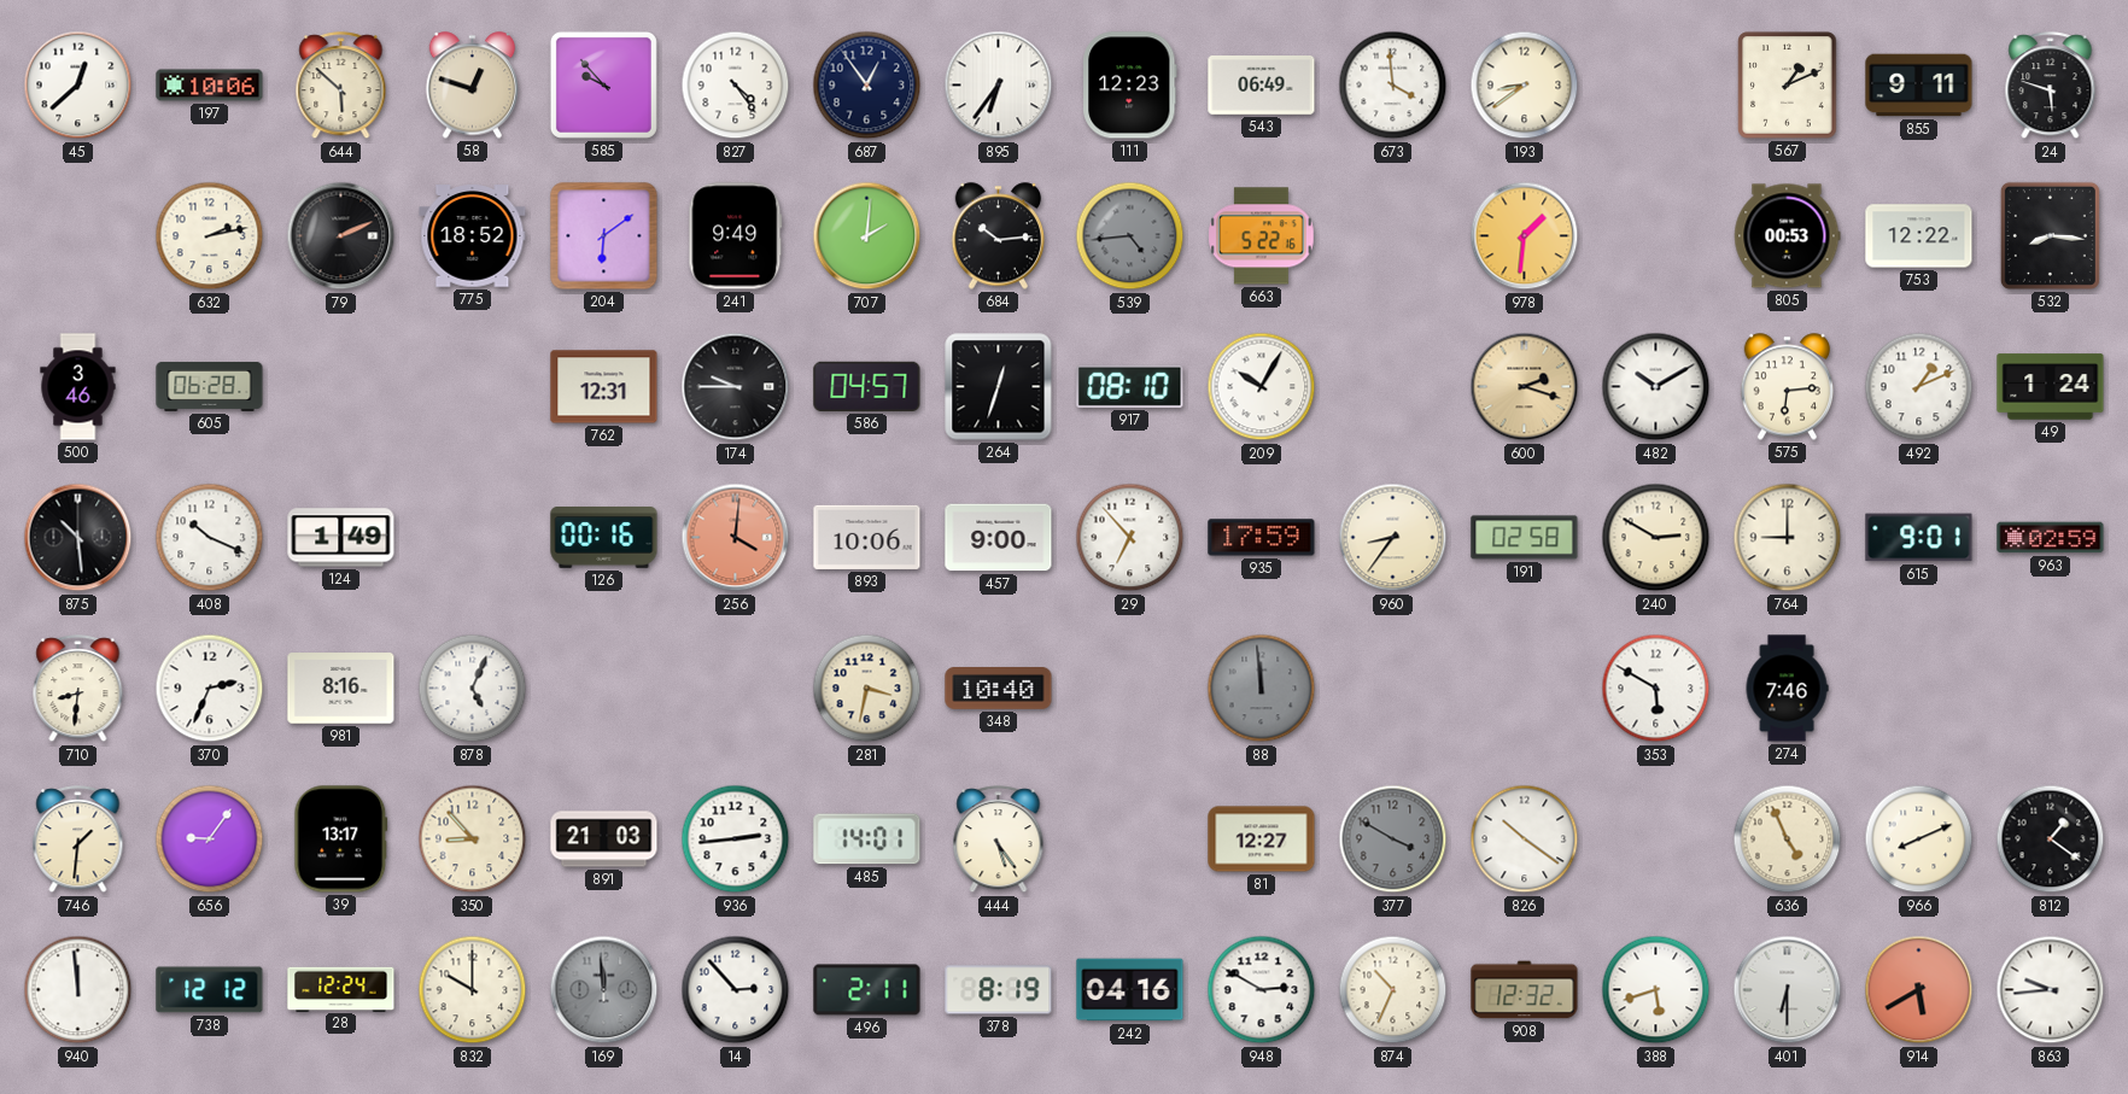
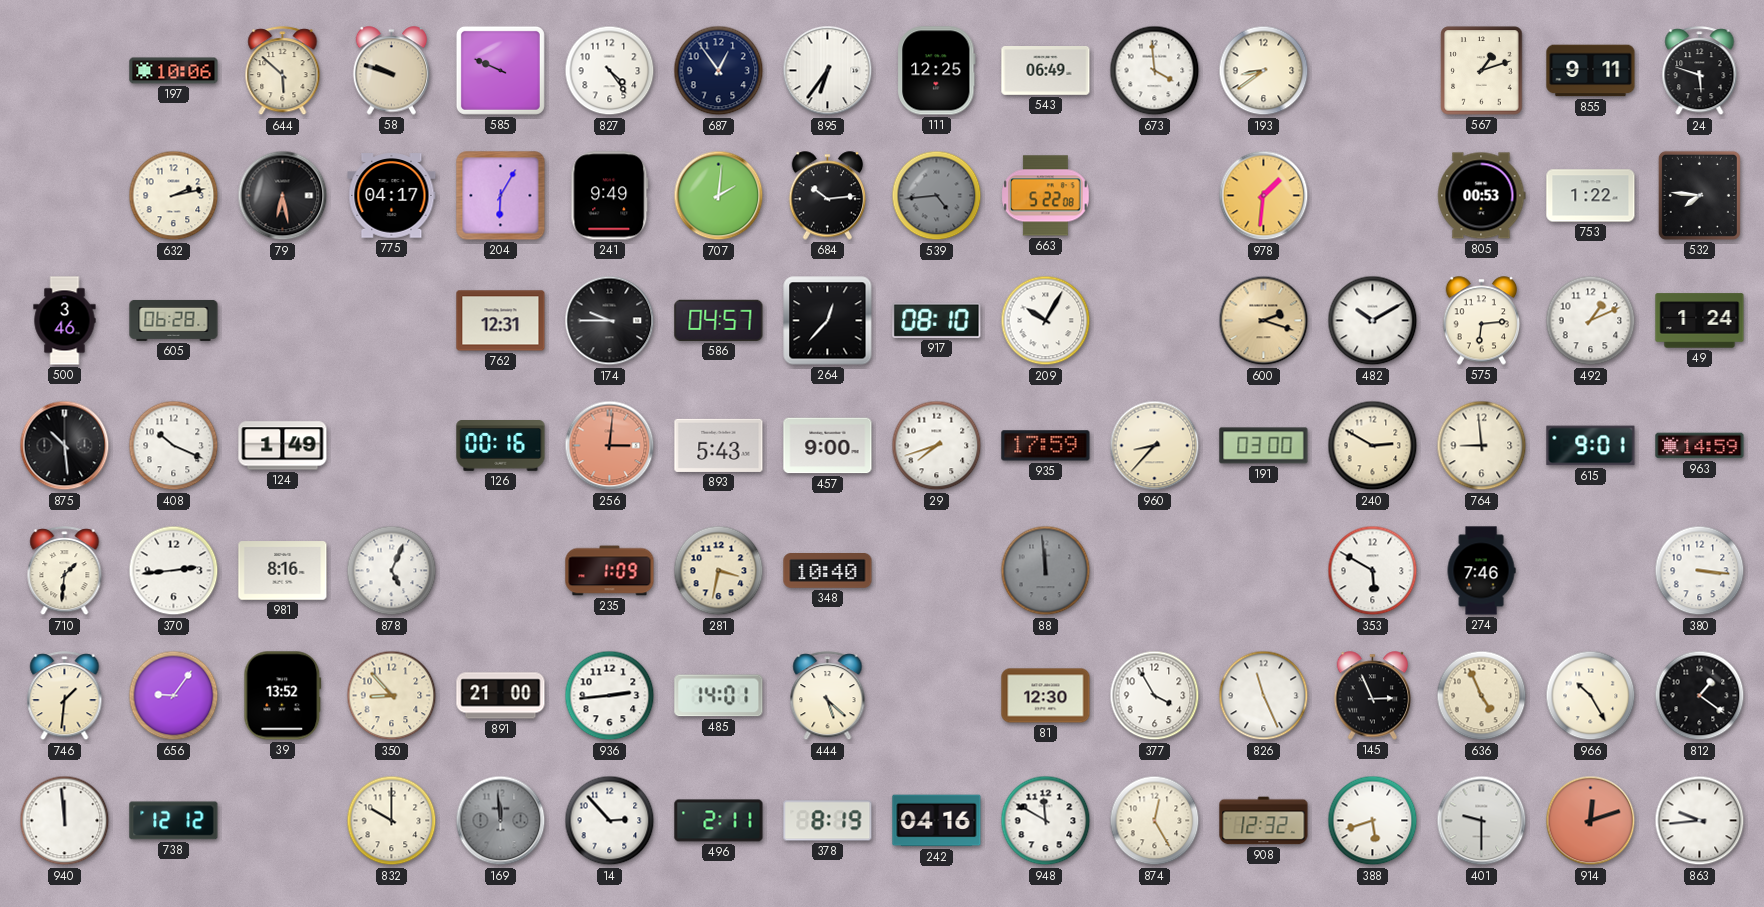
45: 12:38 -> none
58: 12:48 -> 9:48
585: 9:53 -> 9:49
111: 12:23 -> 12:25
567: 1:11 -> 1:12
79: 2:11 -> 6:28
775: 18:52 -> 04:17
204: 6:09 -> 6:05
663: 5:22:16 -> 5:22:08
753: 12:22 -> 1:22
532: 8:16 -> 7:46
264: 12:33 -> 12:37
256: 4:01 -> 3:01
893: 10:06 -> 5:43
29: 6:53 -> 7:42
960: 8:36 -> 8:37
191: 02:58 -> 03:00
764: 9:00 -> 8:59
963: 02:59 -> 14:59
710: 8:31 -> 1:31
370: 2:34 -> 2:44
235: none -> 1:09
380: none -> 3:16
39: 13:17 -> 13:52
891: 21:03 -> 21:00
444: 5:24 -> 5:22
81: 12:27 -> 12:30
377: 3:50 -> 3:55
377 dial: grey -> white
826: 10:21 -> 11:26
145: none -> 2:56
966: 8:11 -> 10:25
28: 12:24 -> none
948: 2:50 -> 11:50
874: 10:34 -> 12:25
401: 6:30 -> 9:30
914: 5:40 -> 12:12
